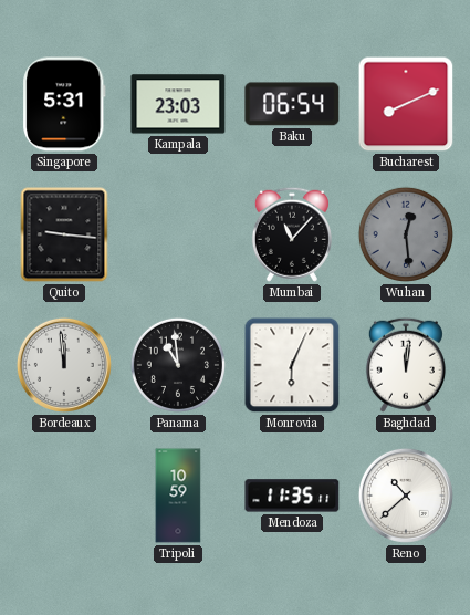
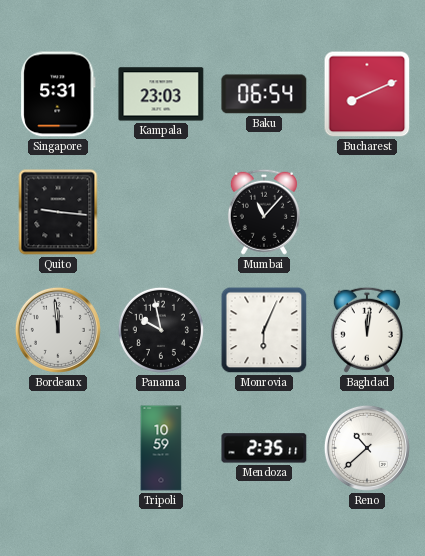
Wuhan: 12:29 -> none
Panama: 10:59 -> 9:58
Mendoza: 11:35 -> 2:35
